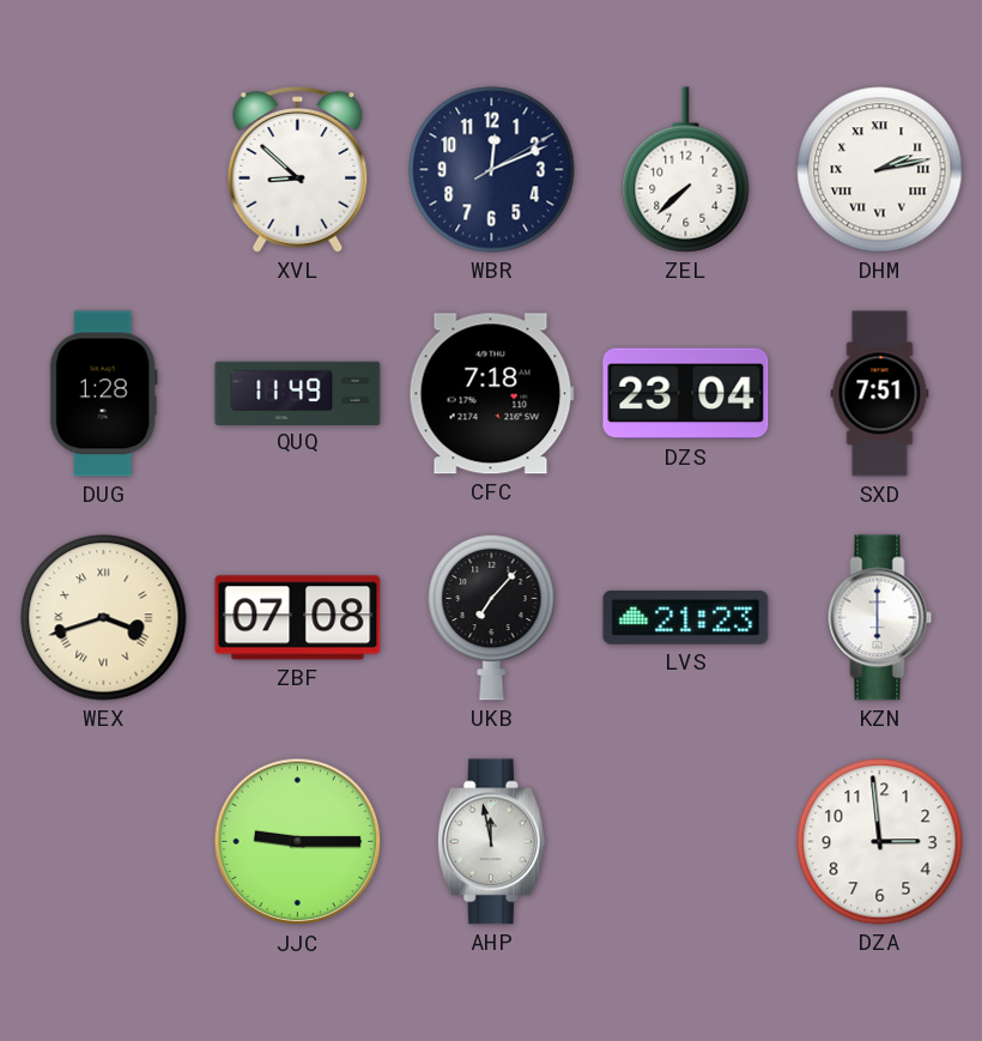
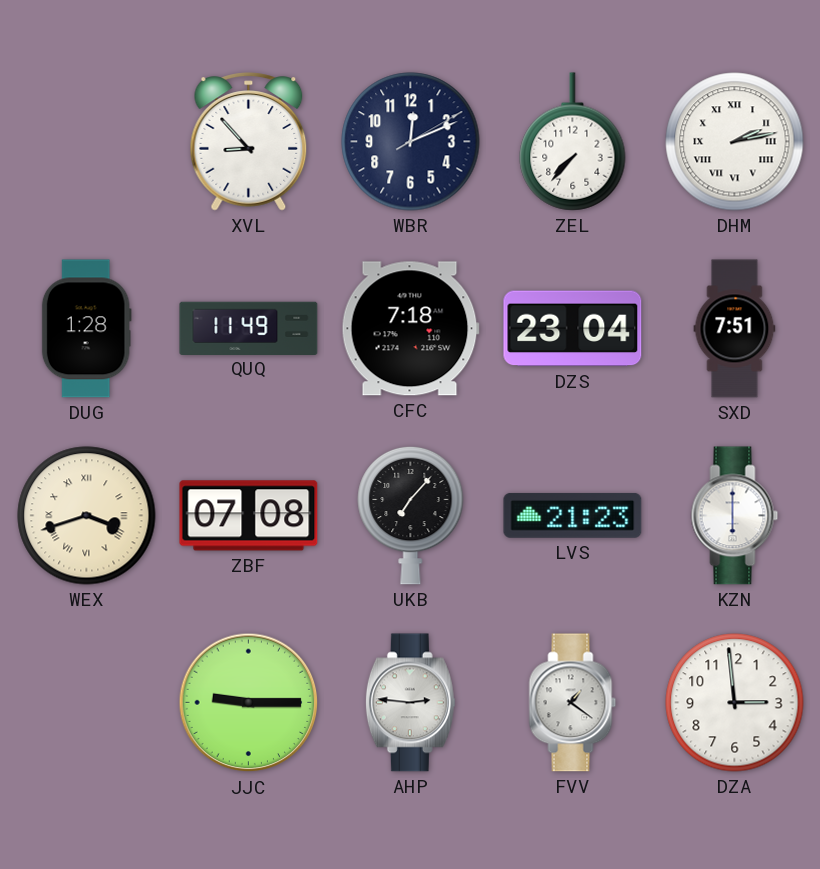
XVL: 8:52 -> 8:53
ZEL: 7:38 -> 7:37
AHP: 11:58 -> 2:46
FVV: none -> 1:21
